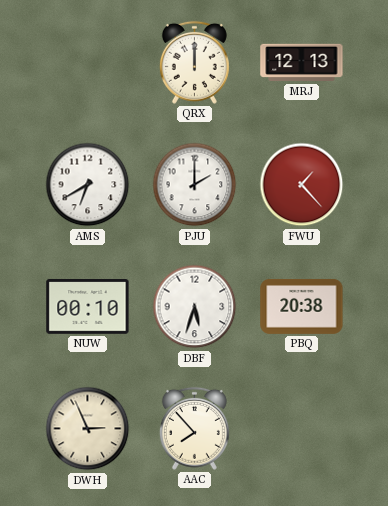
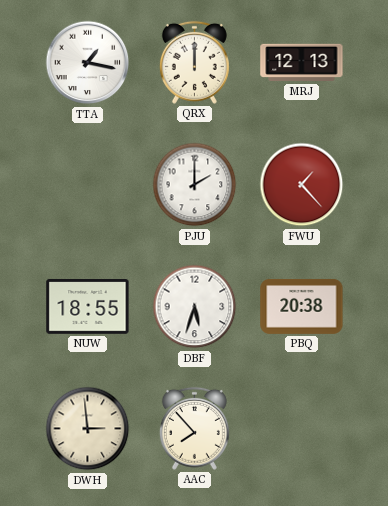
TTA: none -> 1:17
AMS: 6:40 -> none
NUW: 00:10 -> 18:55
DWH: 2:56 -> 2:59
